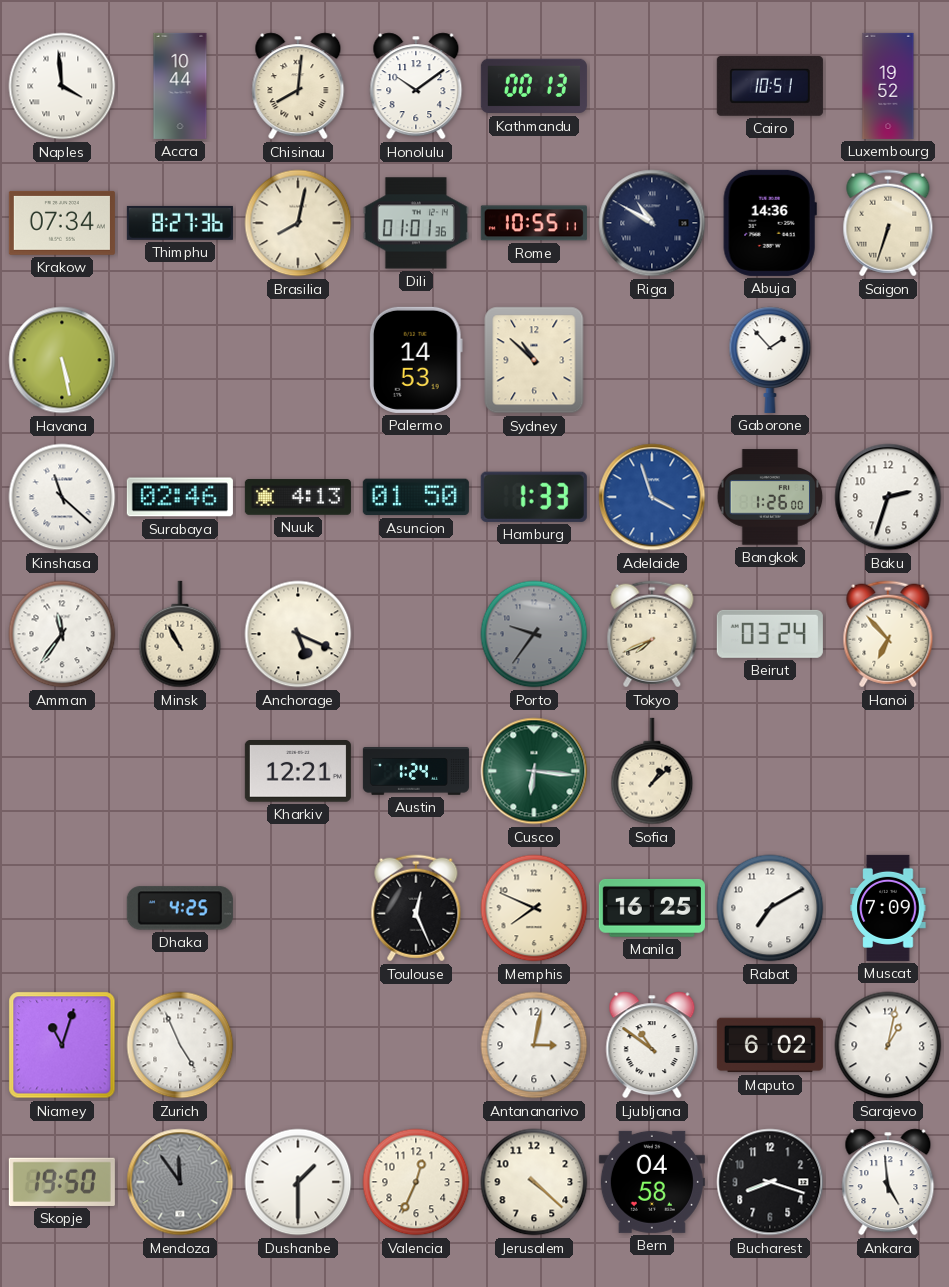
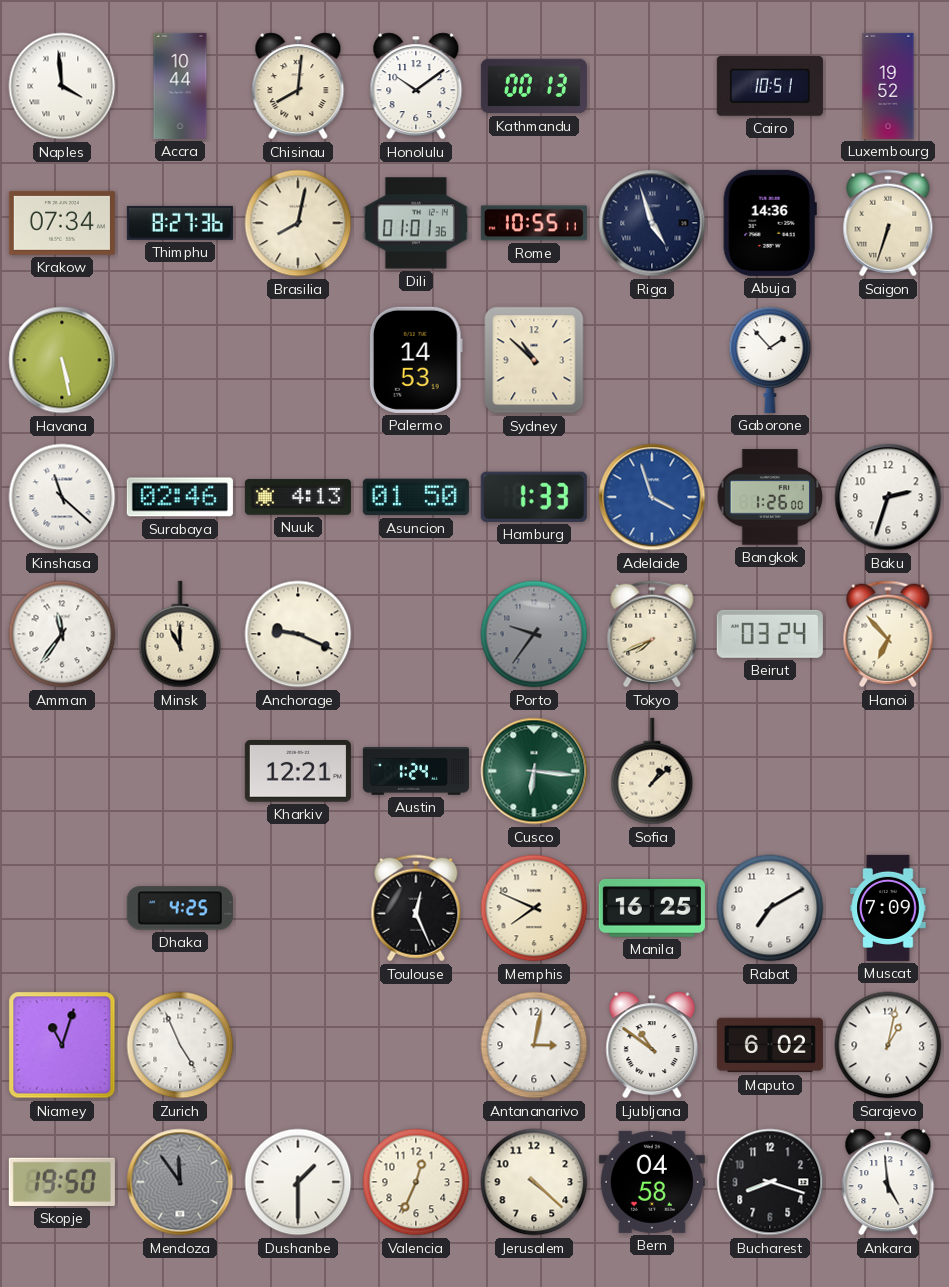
Riga: 10:50 -> 4:57
Minsk: 10:55 -> 11:00
Anchorage: 5:19 -> 9:19
